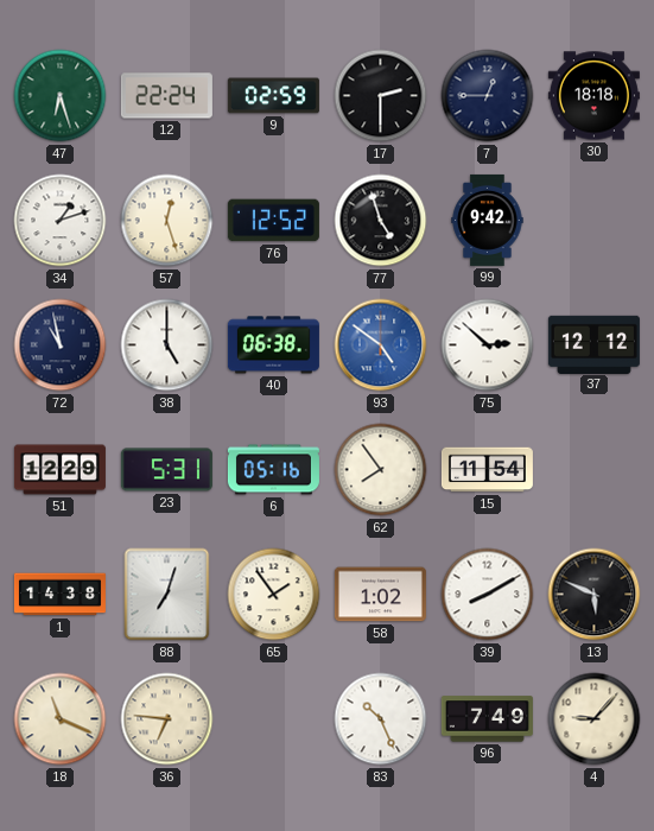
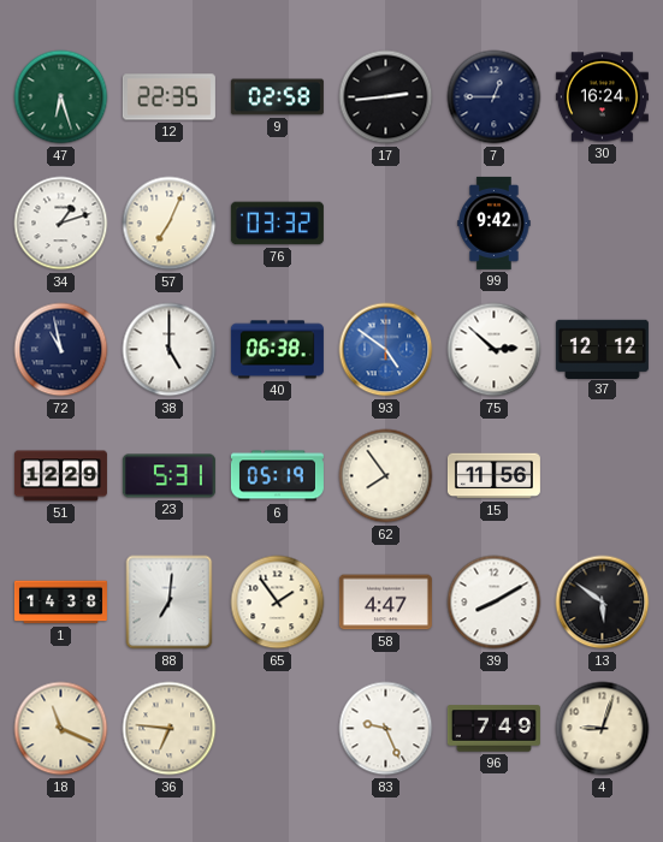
12: 22:24 -> 22:35
9: 02:59 -> 02:58
17: 2:30 -> 2:44
30: 18:18 -> 16:24
57: 12:27 -> 7:04
76: 12:52 -> 03:32
77: 4:57 -> none
6: 05:16 -> 05:19
15: 11:54 -> 11:56
88: 7:03 -> 7:01
58: 1:02 -> 4:47
13: 5:49 -> 5:51
83: 10:26 -> 9:26
4: 9:07 -> 9:03
